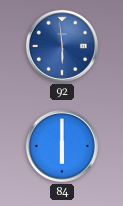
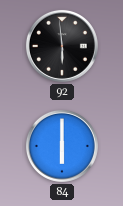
92 dial: blue -> black
